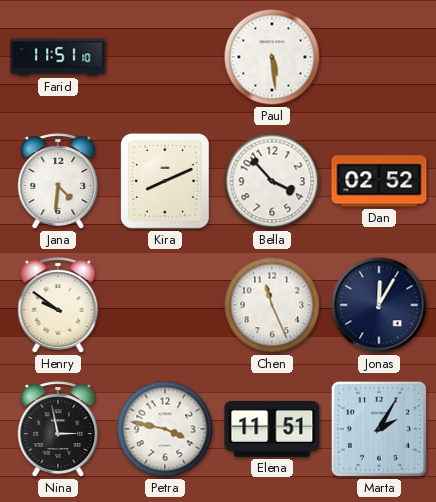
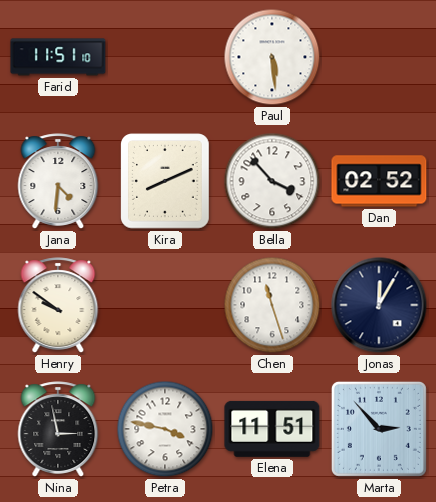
Chen: 11:26 -> 11:27
Marta: 2:05 -> 2:53
